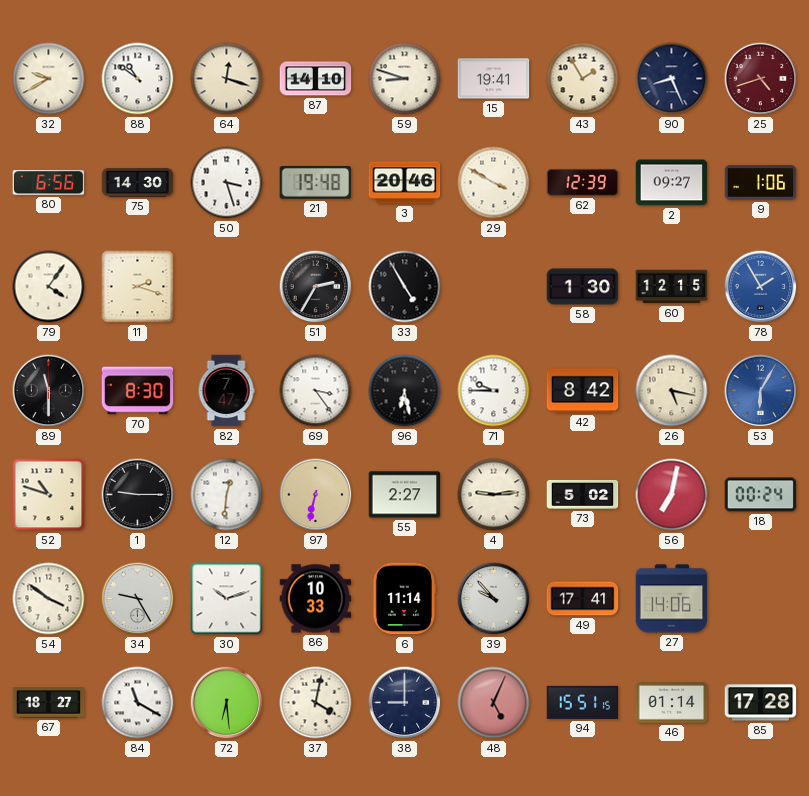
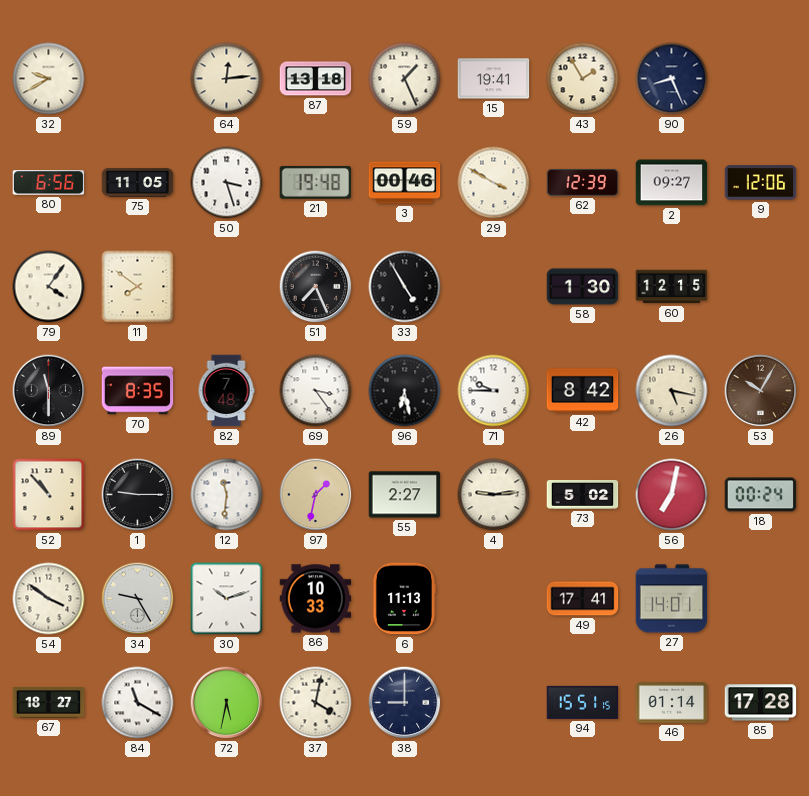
88: 10:51 -> none
64: 12:18 -> 12:14
87: 14:10 -> 13:18
59: 8:48 -> 1:26
25: 4:42 -> none
75: 14:30 -> 11:05
3: 20:46 -> 00:46
9: 1:06 -> 12:06
11: 2:18 -> 7:51
51: 2:35 -> 7:26
78: 1:55 -> none
70: 8:30 -> 8:35
82: 7:47 -> 7:48
53: 6:05 -> 10:05
53 dial: blue -> brown
52: 10:48 -> 10:53
12: 12:31 -> 11:31
97: 6:32 -> 1:32
6: 11:14 -> 11:13
39: 9:53 -> none
27: 14:06 -> 14:01
72: 6:29 -> 5:32
48: 5:04 -> none
